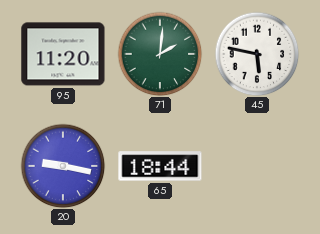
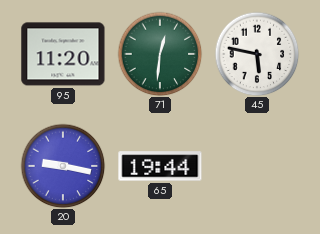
71: 2:01 -> 12:31
65: 18:44 -> 19:44
